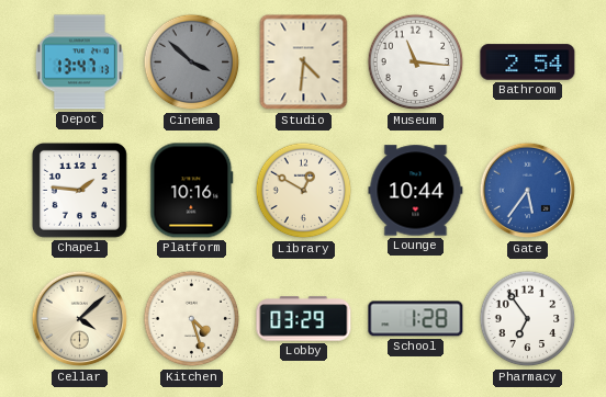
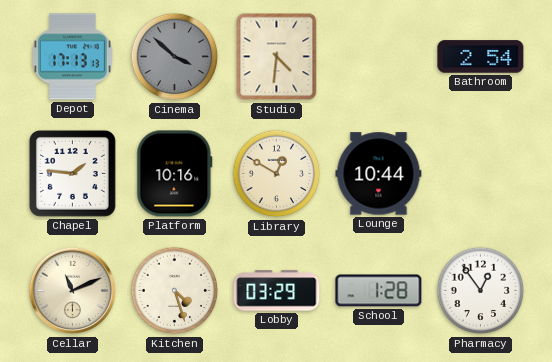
Depot: 13:47 -> 17:13
Museum: 11:16 -> none
Gate: 5:36 -> none
Cellar: 4:08 -> 11:11
Pharmacy: 6:54 -> 12:54
